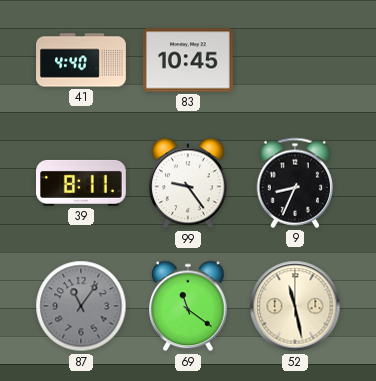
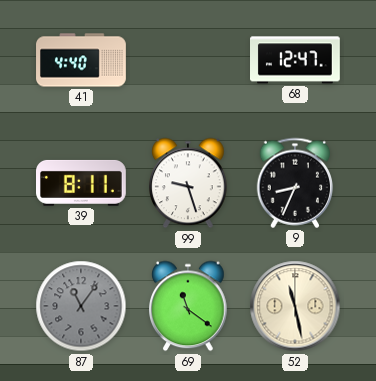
83: 10:45 -> none
68: none -> 12:47
99: 9:24 -> 9:27
